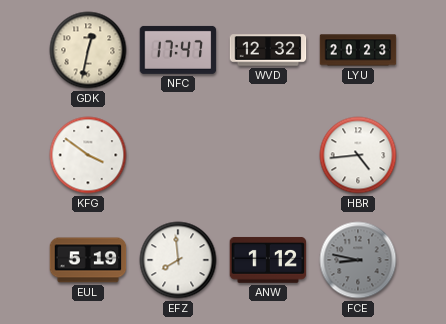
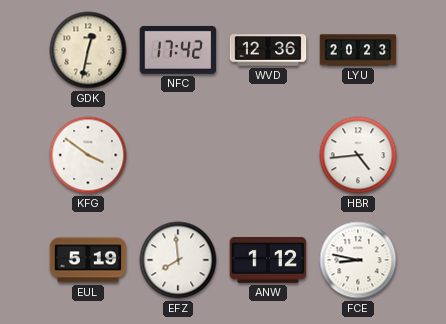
NFC: 17:47 -> 17:42
WVD: 12:32 -> 12:36
FCE dial: grey -> white
